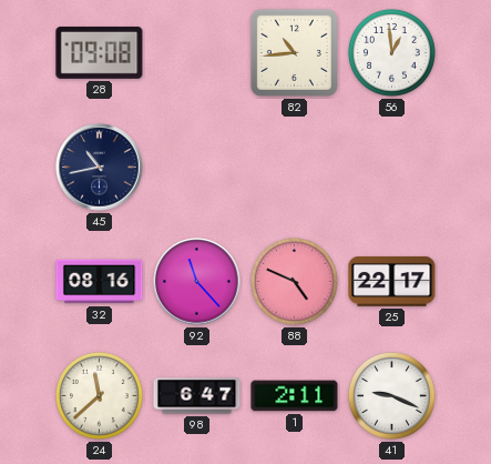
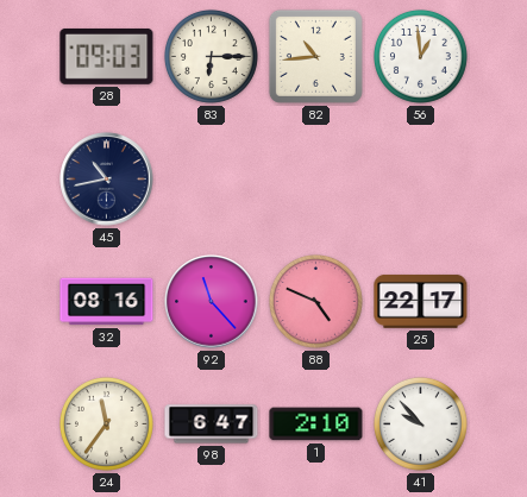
28: 09:08 -> 09:03
83: none -> 6:15
24: 11:38 -> 11:36
1: 2:11 -> 2:10
41: 9:19 -> 9:53
